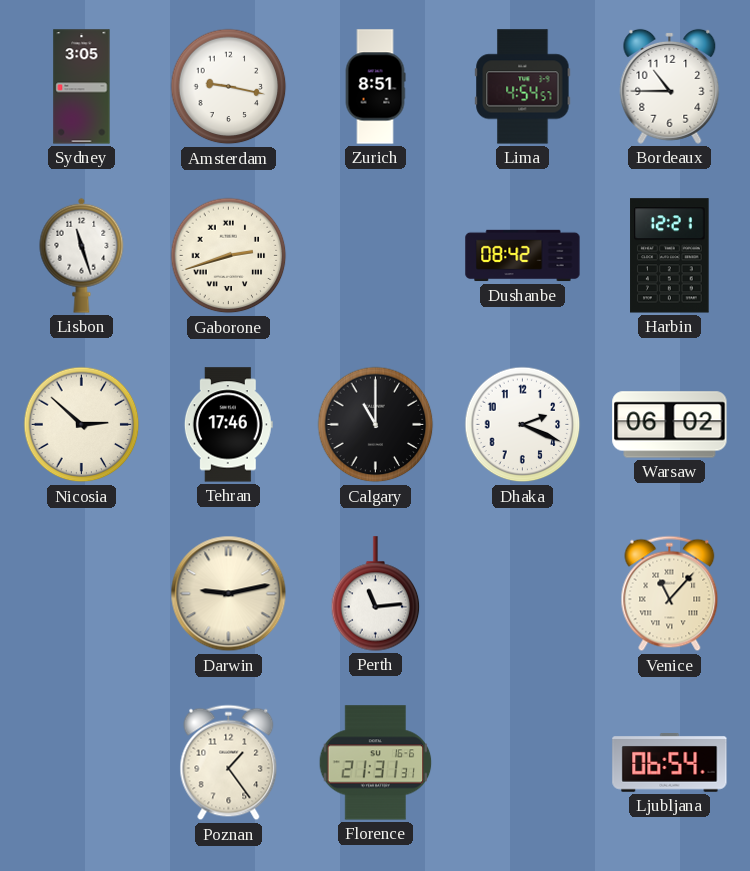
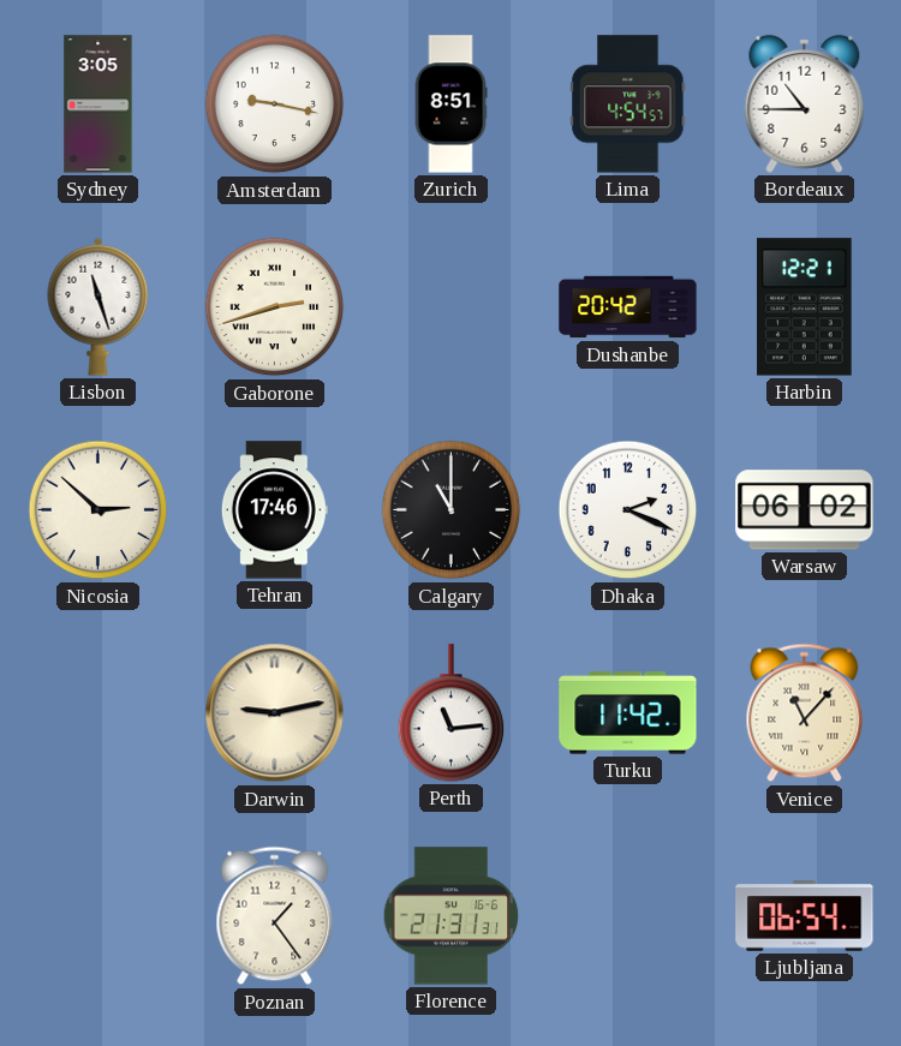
Dushanbe: 08:42 -> 20:42
Turku: none -> 11:42
